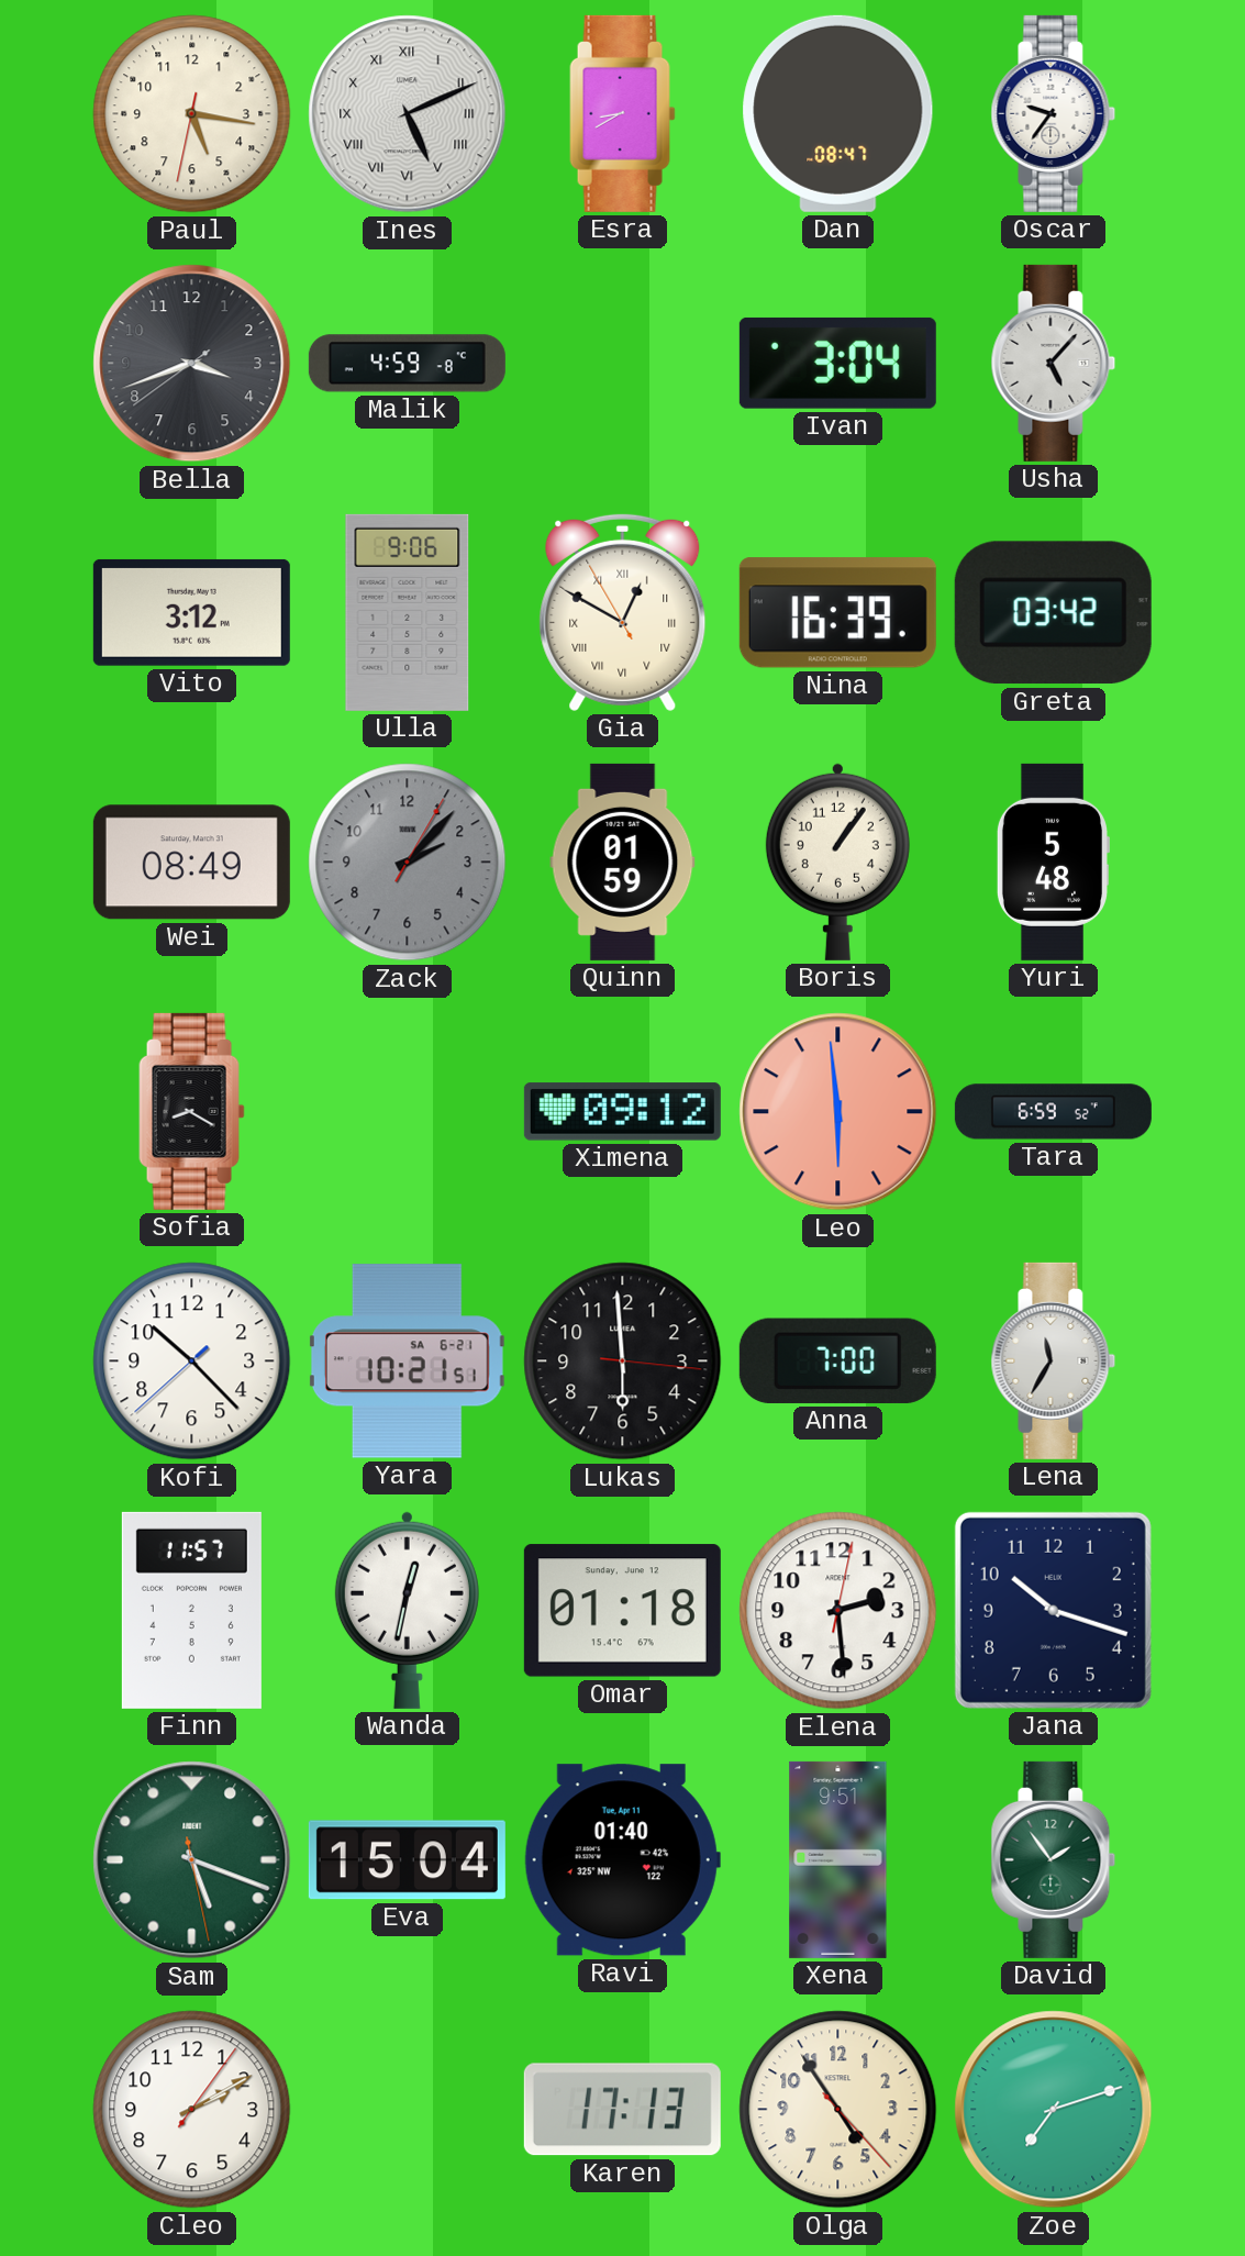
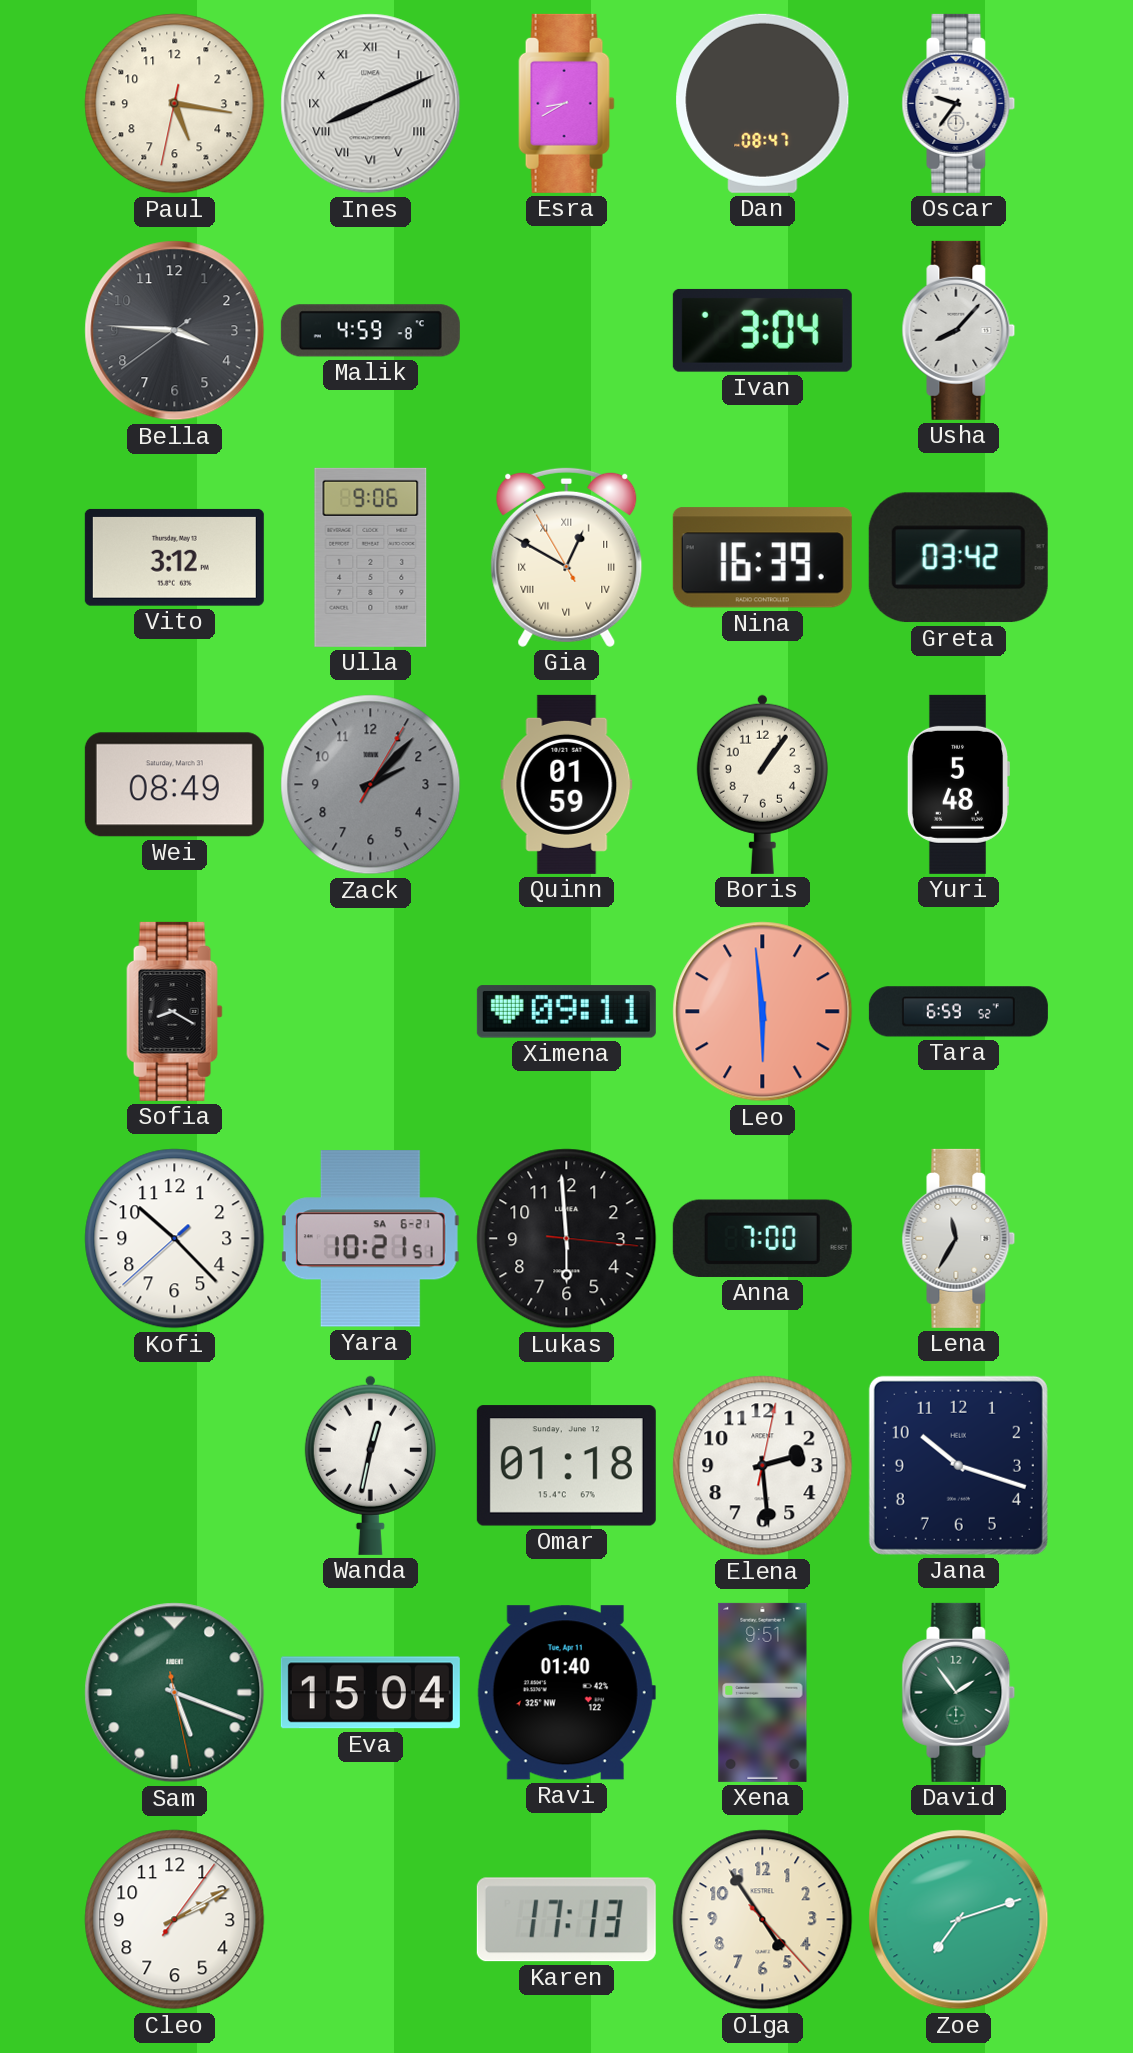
Ines: 5:11 -> 8:11
Bella: 3:41 -> 3:45
Usha: 5:07 -> 8:07
Ximena: 09:12 -> 09:11
Finn: 11:57 -> none
